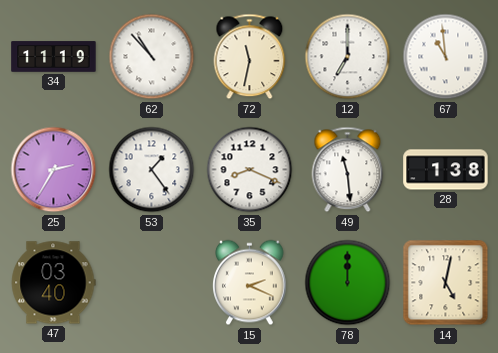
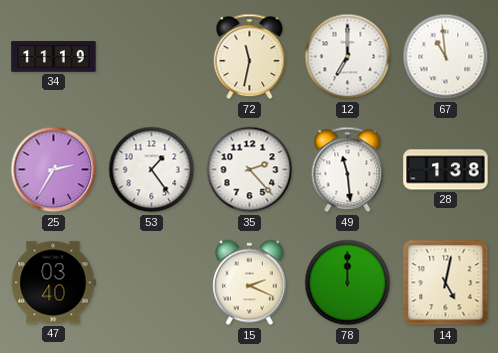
62: 10:53 -> none
35: 8:19 -> 2:23
